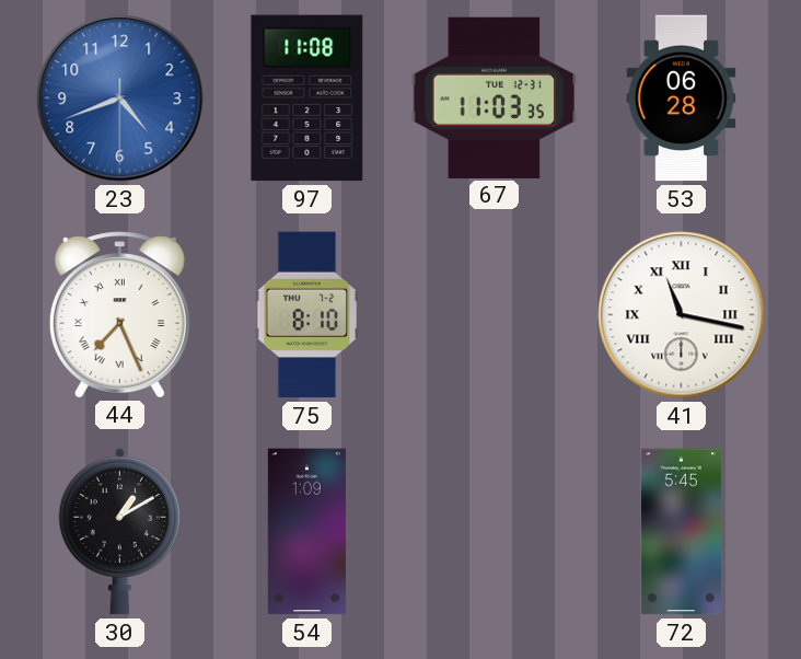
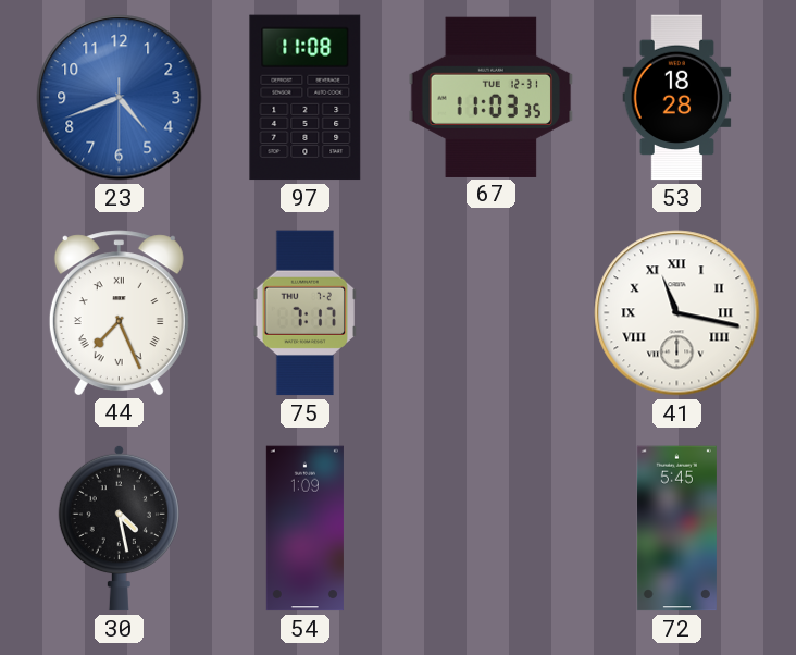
53: 06:28 -> 18:28
75: 8:10 -> 7:17
30: 1:10 -> 4:28
